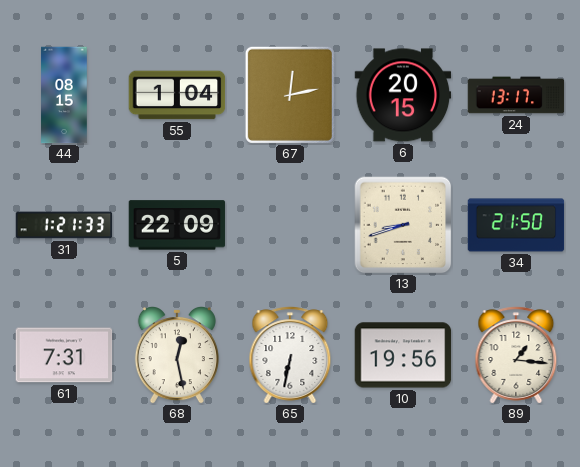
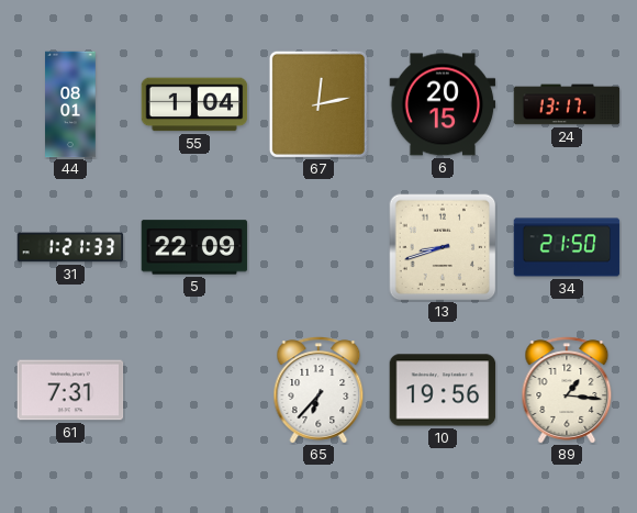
44: 08:15 -> 08:01
68: 12:28 -> none
65: 6:32 -> 6:37
